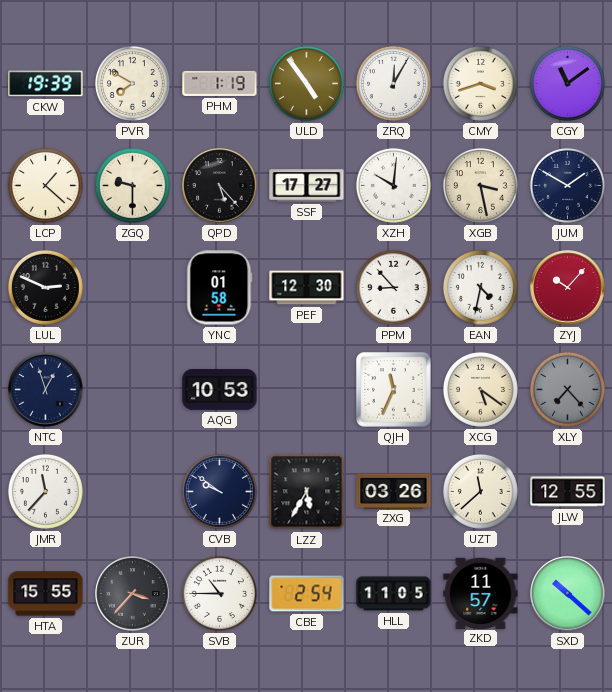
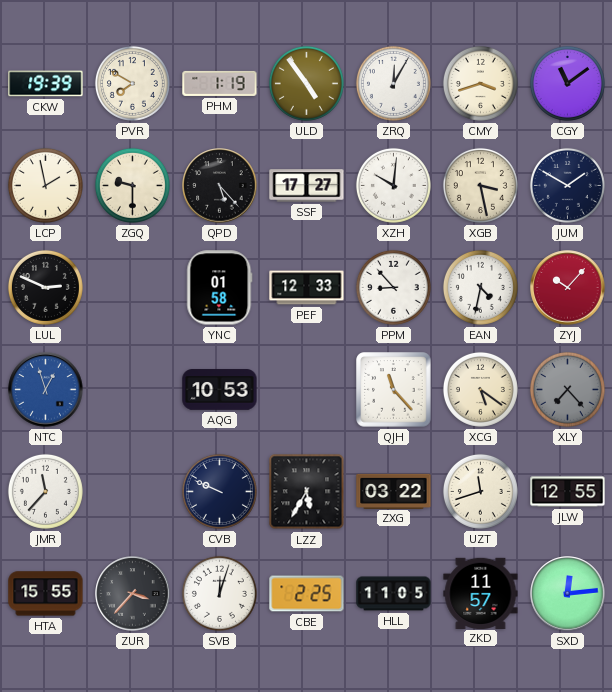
LCP: 1:22 -> 1:58
PEF: 12:30 -> 12:33
NTC dial: navy -> blue
QJH: 11:34 -> 11:23
CVB: 9:51 -> 9:49
ZXG: 03:26 -> 03:22
UZT: 11:38 -> 11:42
SVB: 10:45 -> 12:03
CBE: 2:54 -> 2:25
SXD: 10:22 -> 12:14
